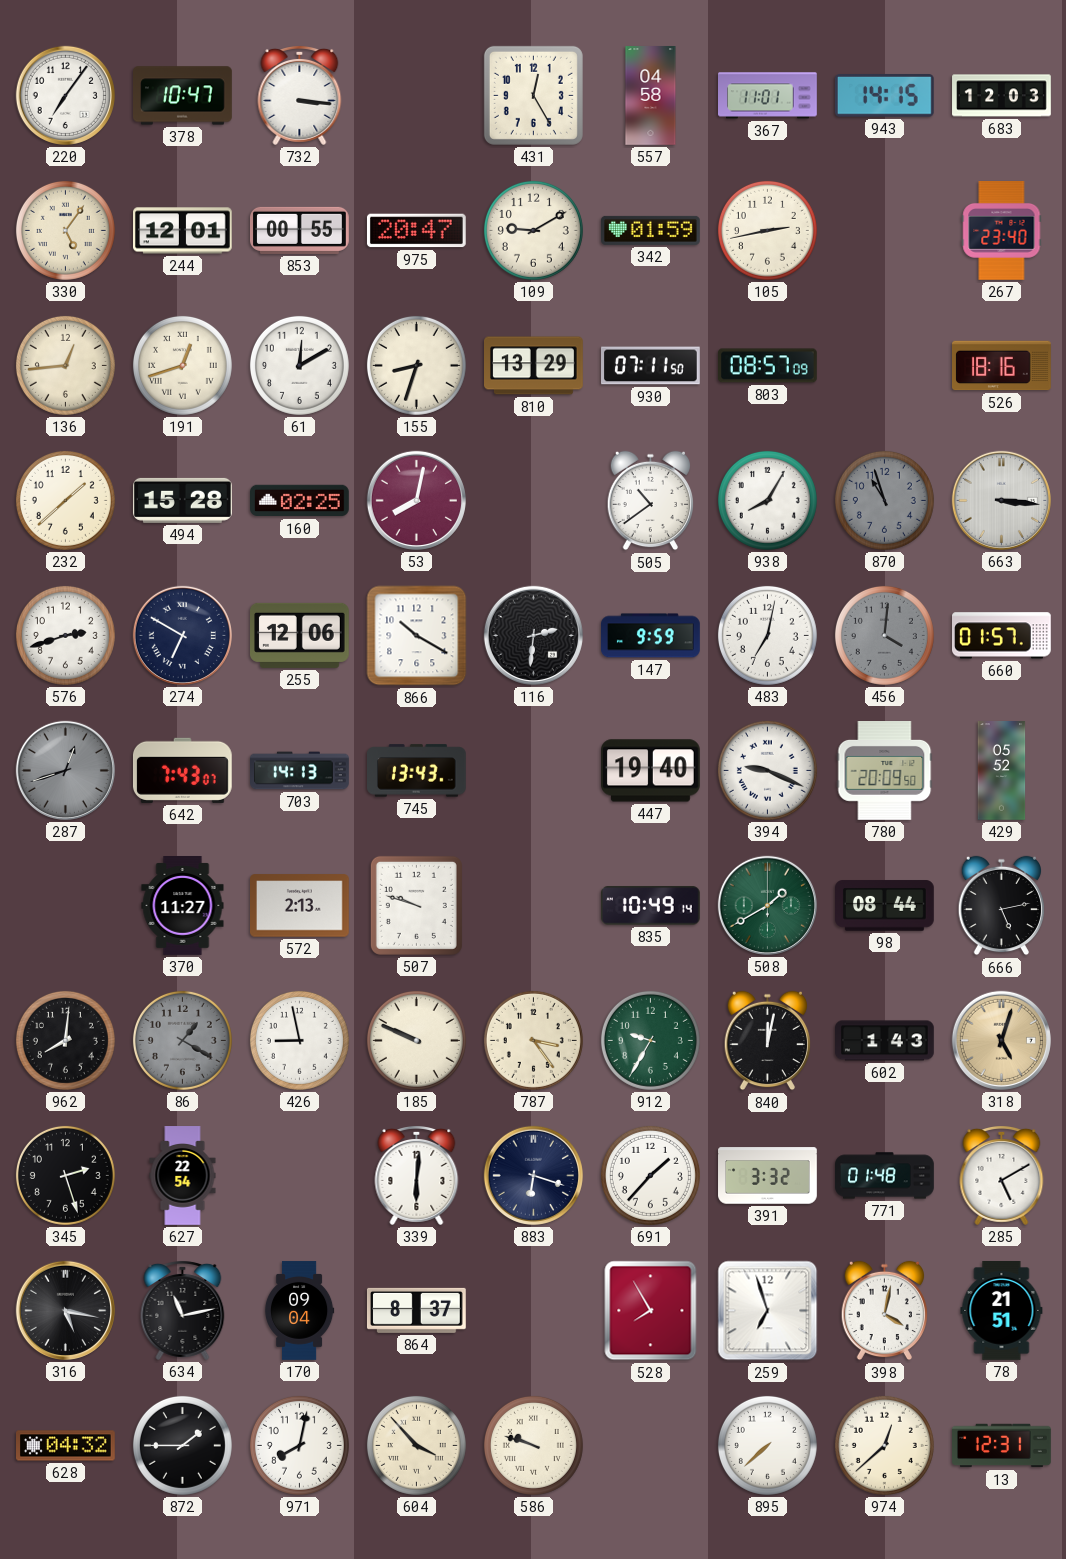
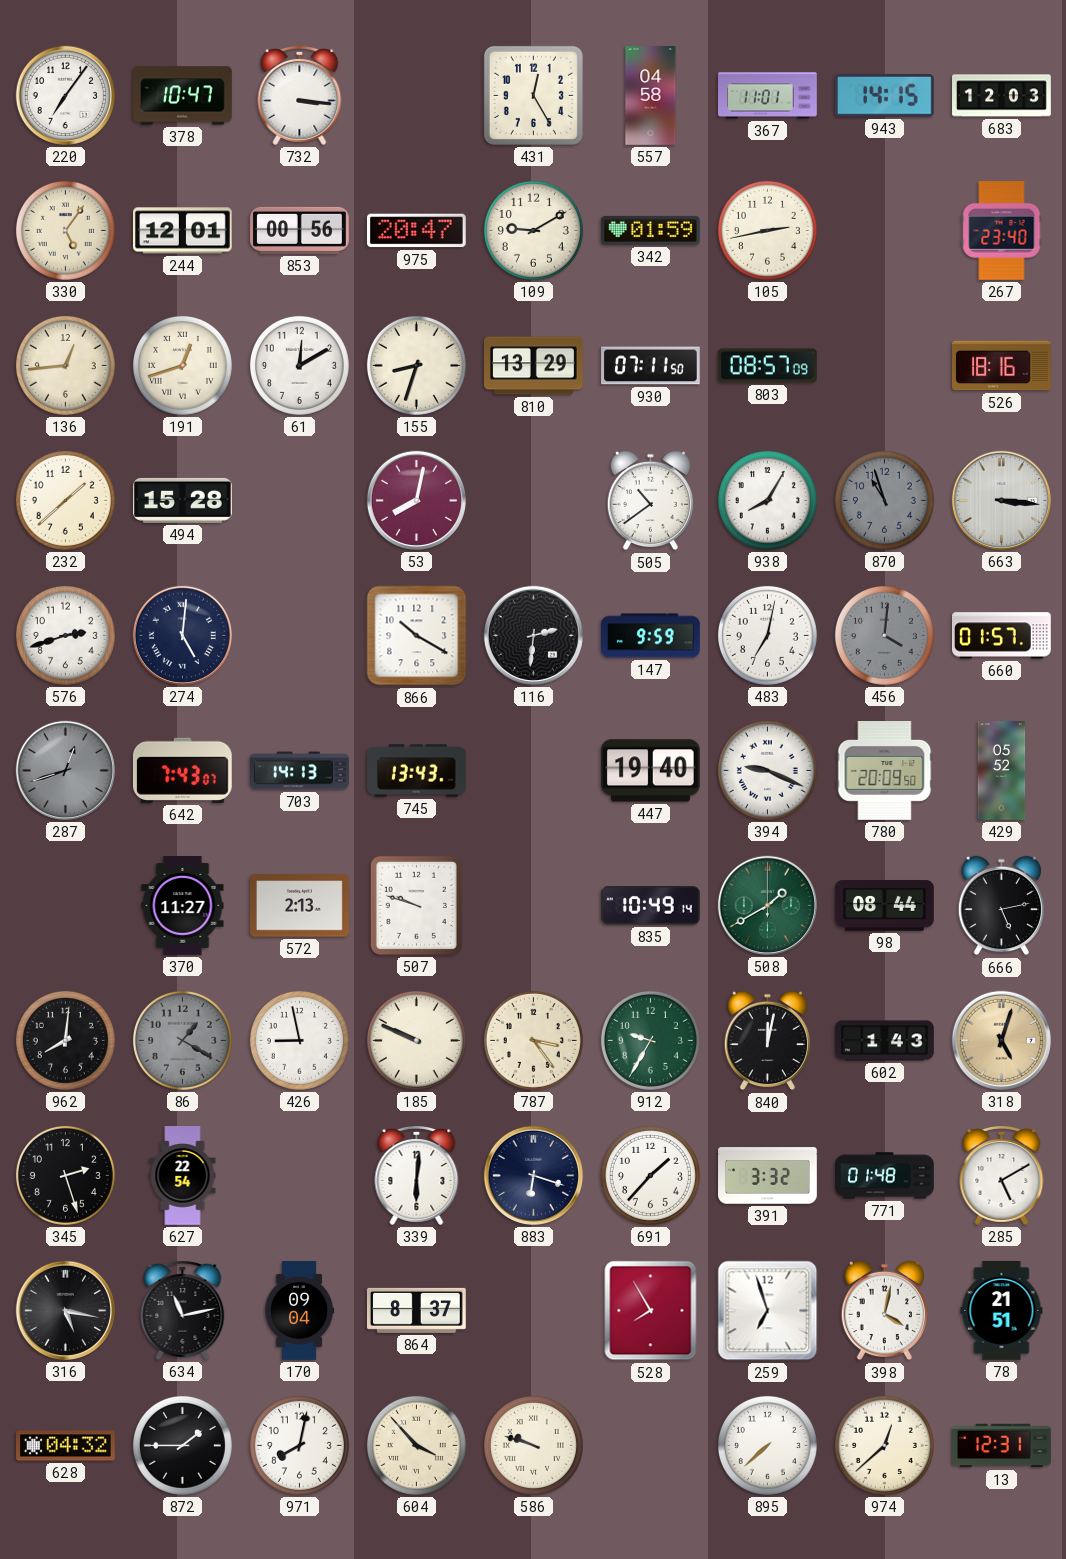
853: 00:55 -> 00:56
160: 02:25 -> none
274: 6:50 -> 5:01
255: 12:06 -> none
